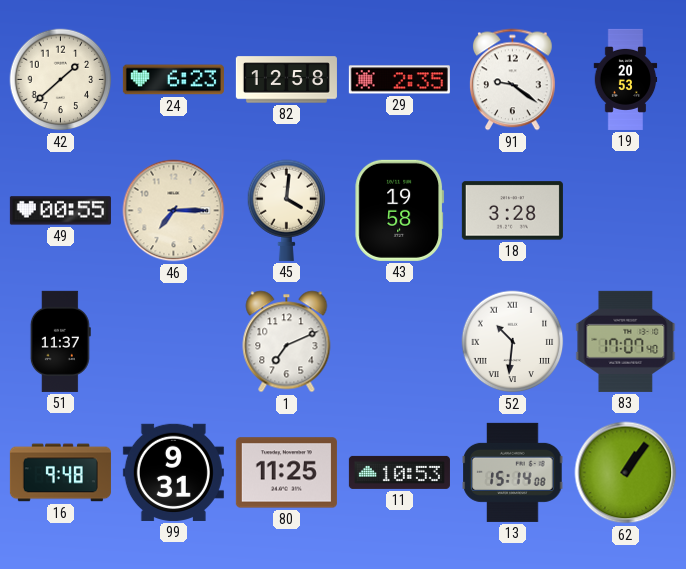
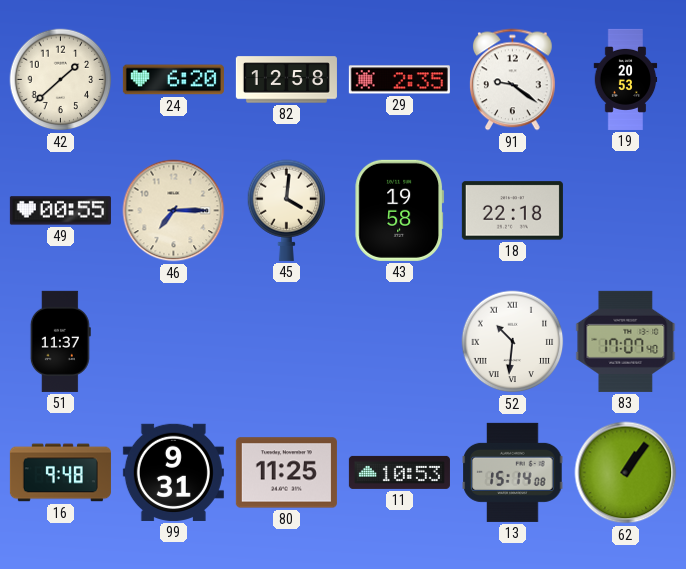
24: 6:23 -> 6:20
18: 3:28 -> 22:18
1: 7:11 -> none
